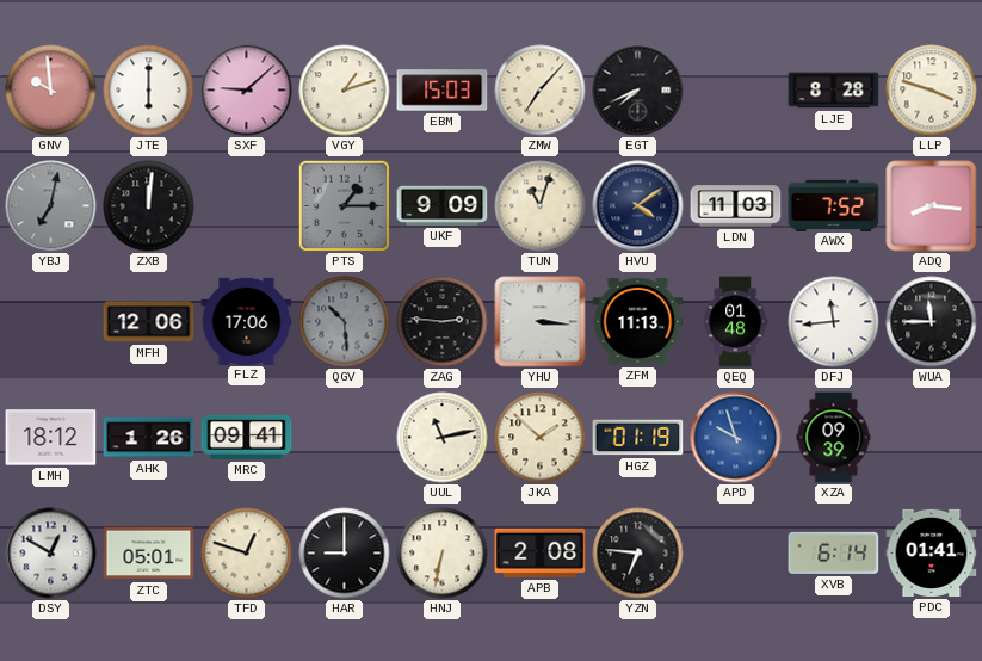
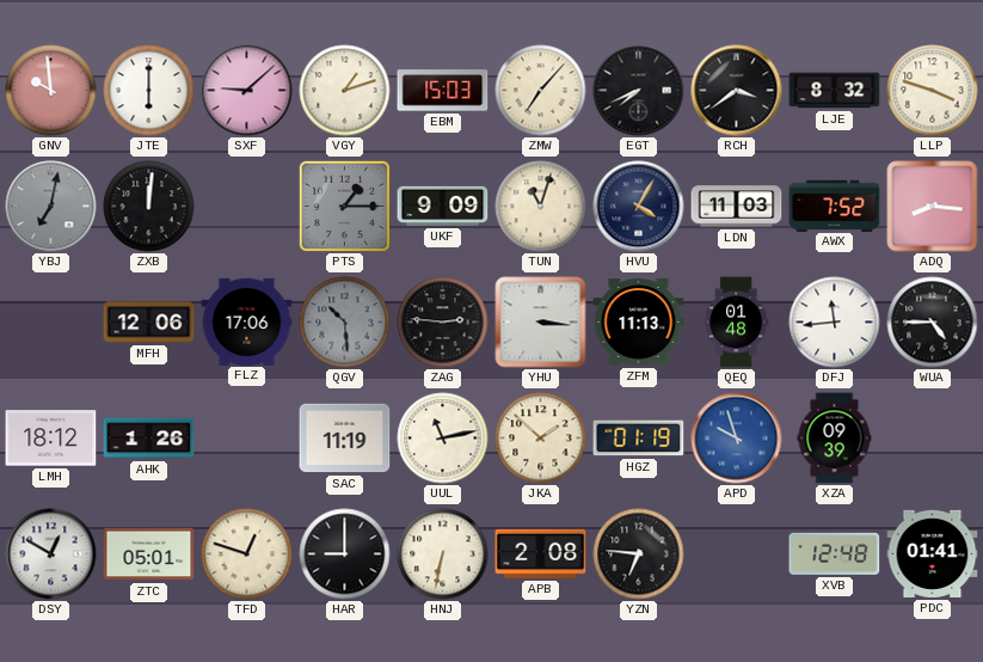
RCH: none -> 3:39
LJE: 8:28 -> 8:32
HVU: 4:09 -> 4:05
WUA: 11:45 -> 4:45
MRC: 09:41 -> none
SAC: none -> 11:19
XVB: 6:14 -> 12:48
